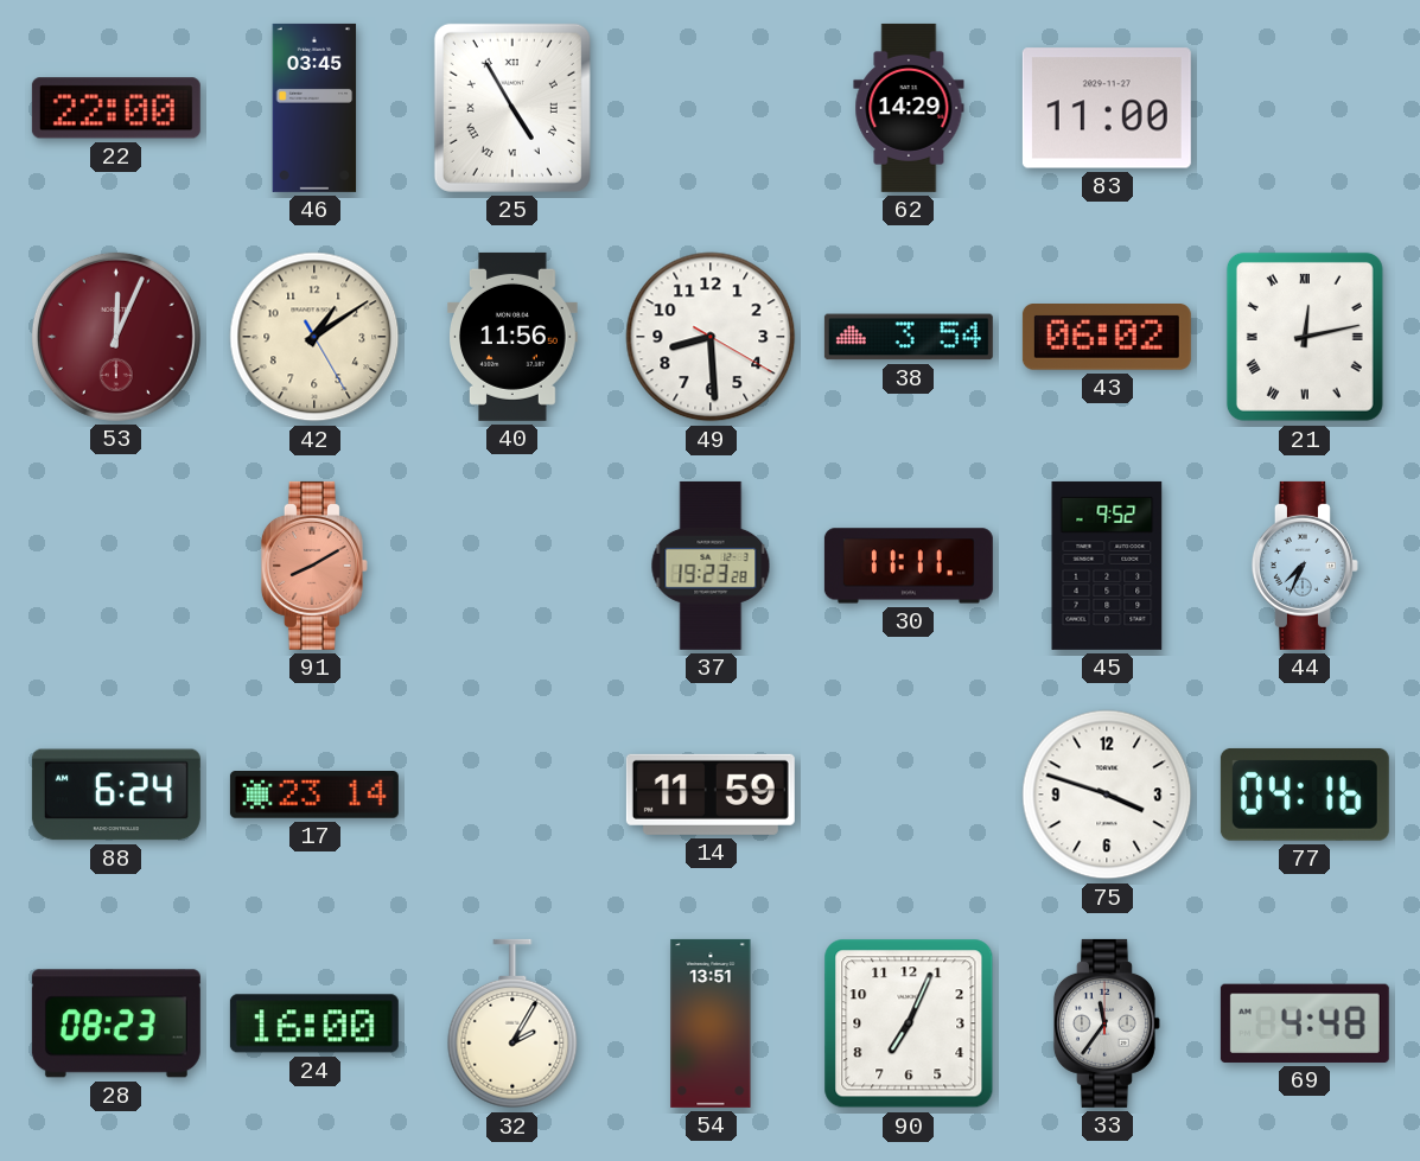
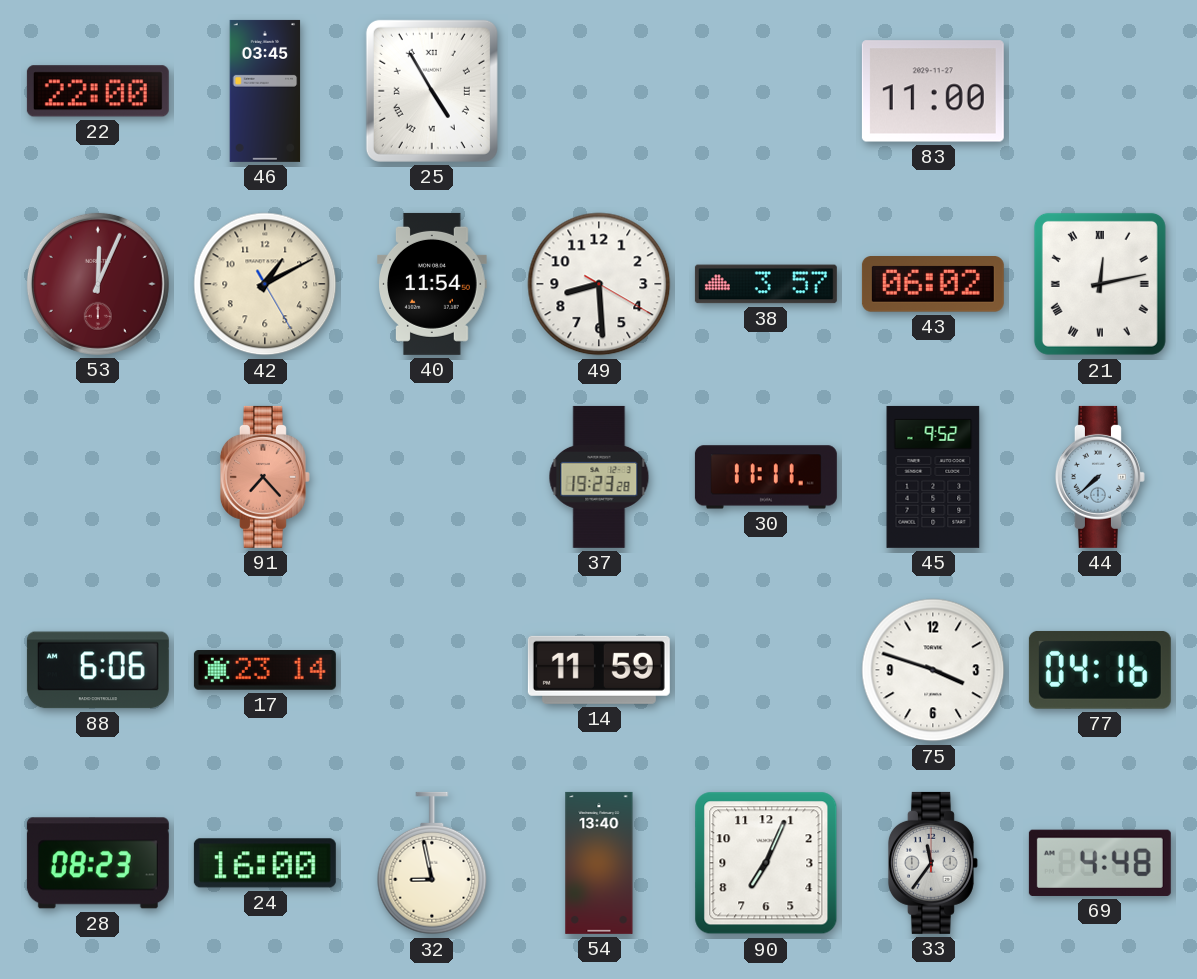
62: 14:29 -> none
42: 1:09 -> 1:10
40: 11:56 -> 11:54
38: 3:54 -> 3:57
91: 8:10 -> 7:23
44: 7:34 -> 7:38
88: 6:24 -> 6:06
32: 2:05 -> 8:58
54: 13:51 -> 13:40
